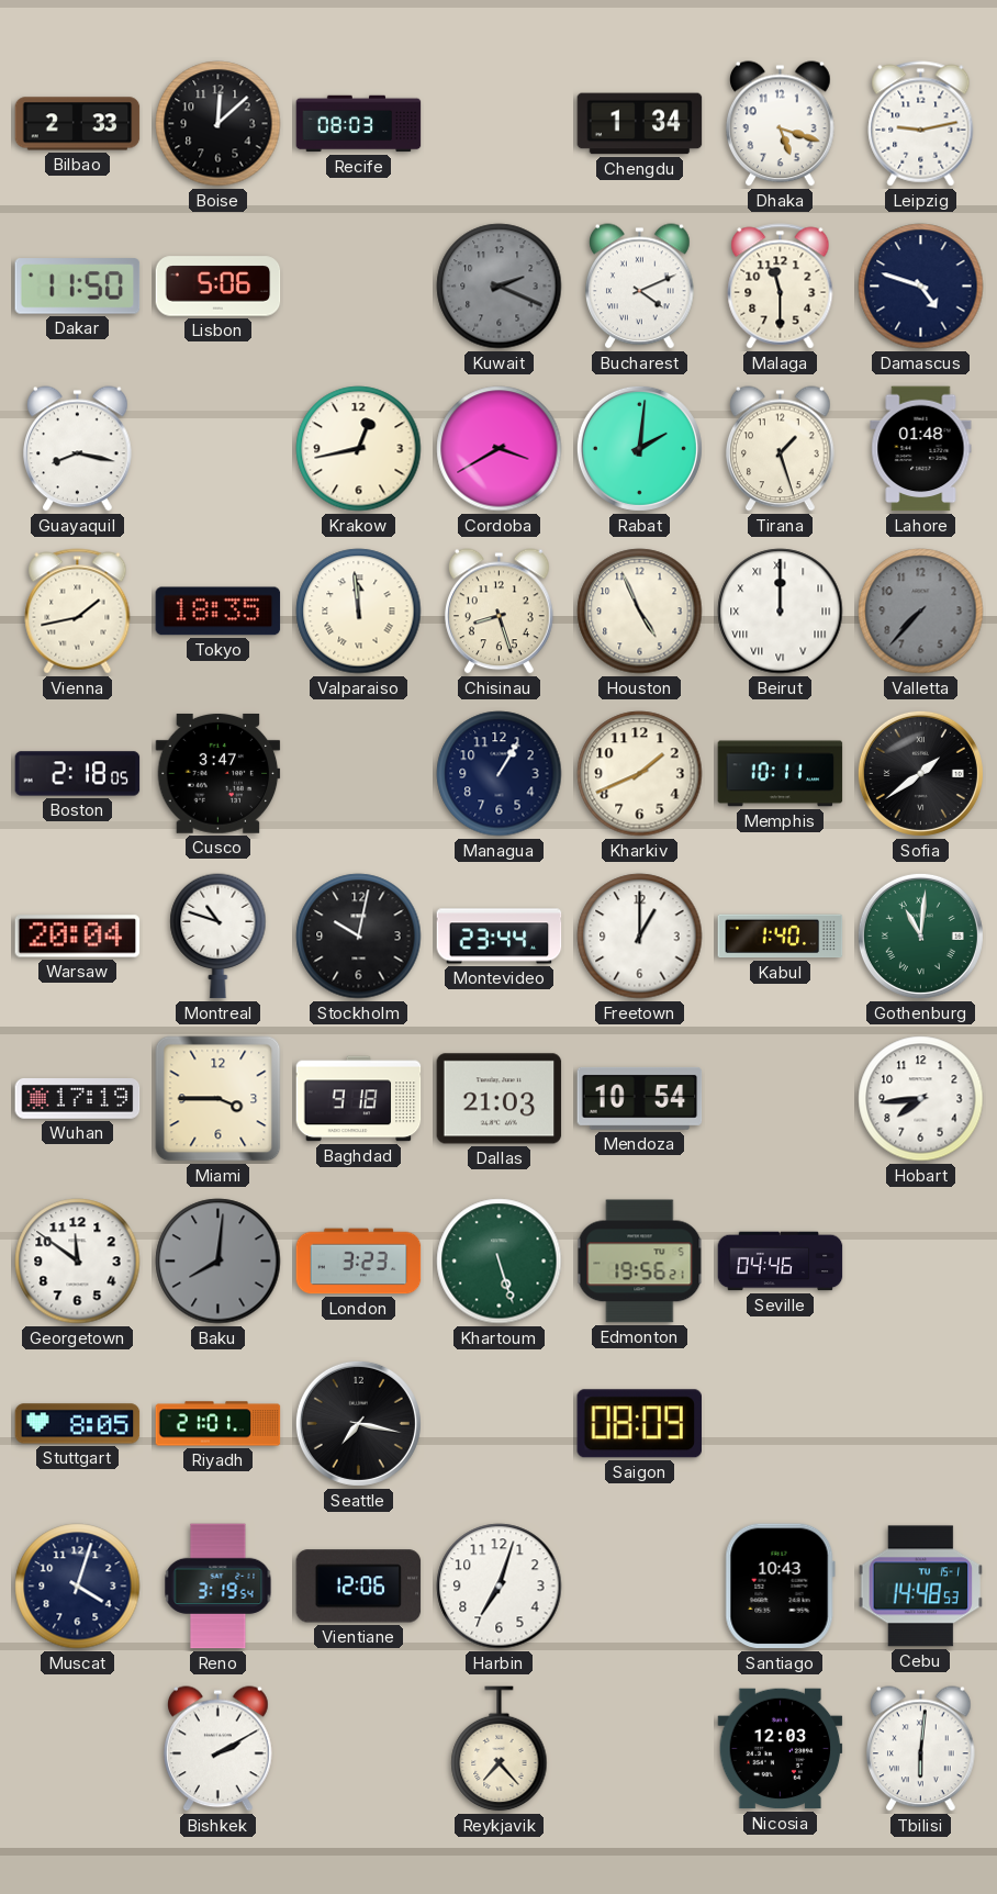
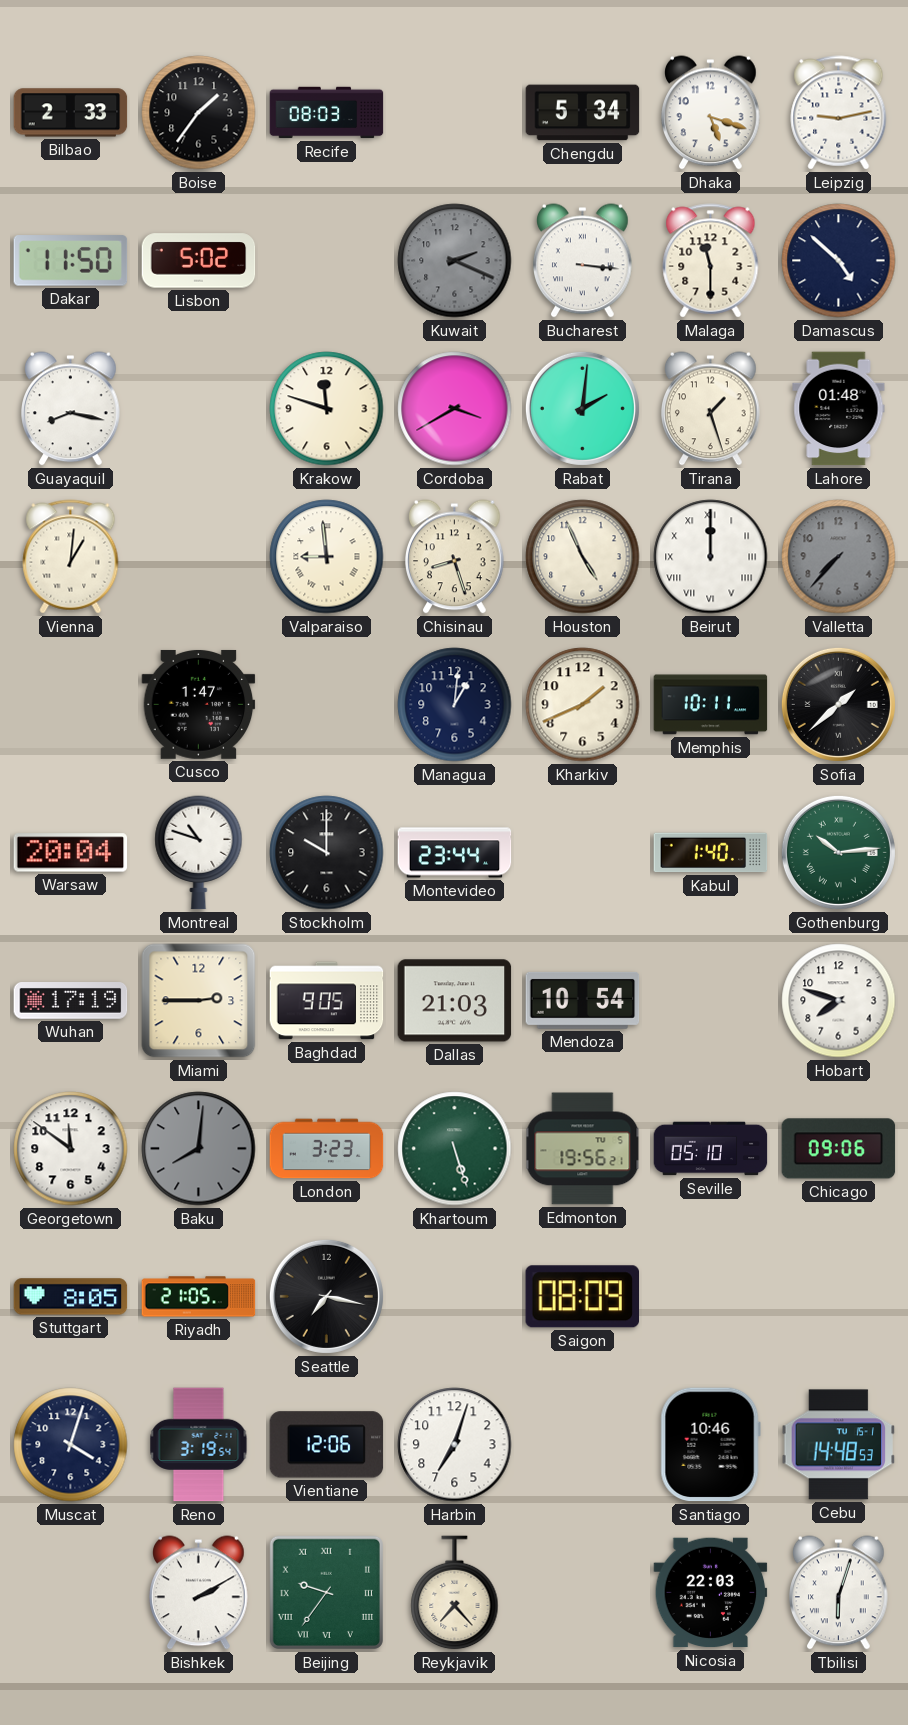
Boise: 12:08 -> 1:36
Chengdu: 1:34 -> 5:34
Lisbon: 5:06 -> 5:02
Bucharest: 4:11 -> 3:16
Damascus: 4:48 -> 4:52
Krakow: 12:43 -> 11:48
Vienna: 1:43 -> 1:01
Tokyo: 18:35 -> none
Valparaiso: 11:59 -> 8:59
Boston: 2:18 -> none
Cusco: 3:47 -> 1:47
Managua: 1:05 -> 1:01
Sofia: 1:39 -> 1:38
Stockholm: 10:02 -> 10:00
Freetown: 1:00 -> none
Gothenburg: 11:01 -> 10:14
Miami: 3:45 -> 2:45
Baghdad: 9:18 -> 9:05
Hobart: 7:44 -> 7:48
Seville: 04:46 -> 05:10
Chicago: none -> 09:06
Riyadh: 21:01 -> 21:05
Santiago: 10:43 -> 10:46
Beijing: none -> 9:36
Nicosia: 12:03 -> 22:03
Tbilisi: 6:01 -> 6:03
